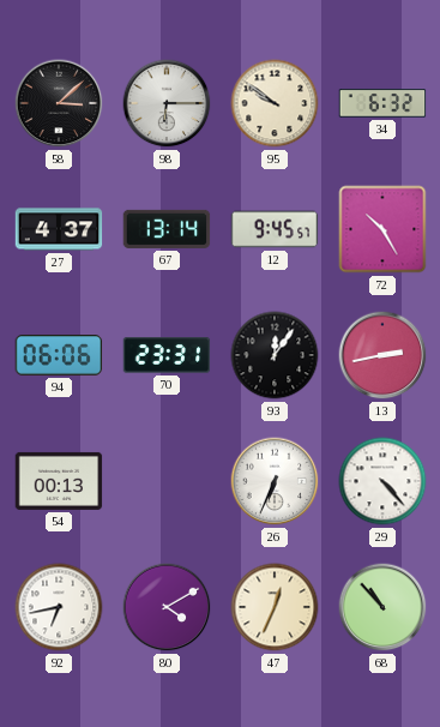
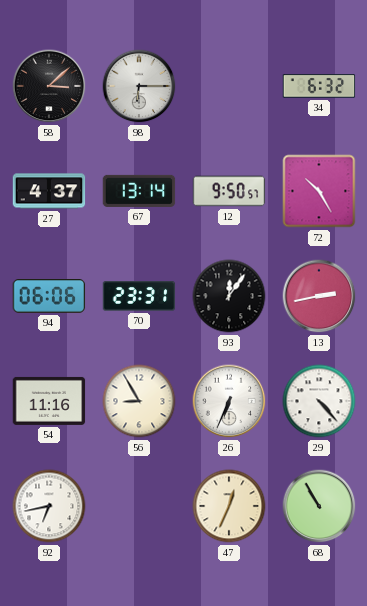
95: 9:51 -> none
12: 9:45 -> 9:50
54: 00:13 -> 11:16
56: none -> 8:55
80: 4:10 -> none
68: 10:53 -> 10:55
